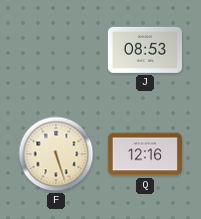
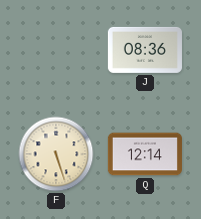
J: 08:53 -> 08:36
Q: 12:16 -> 12:14
